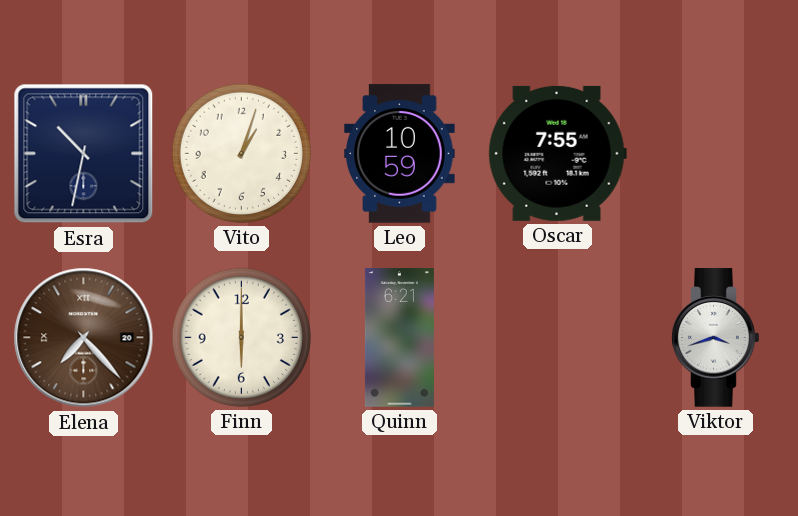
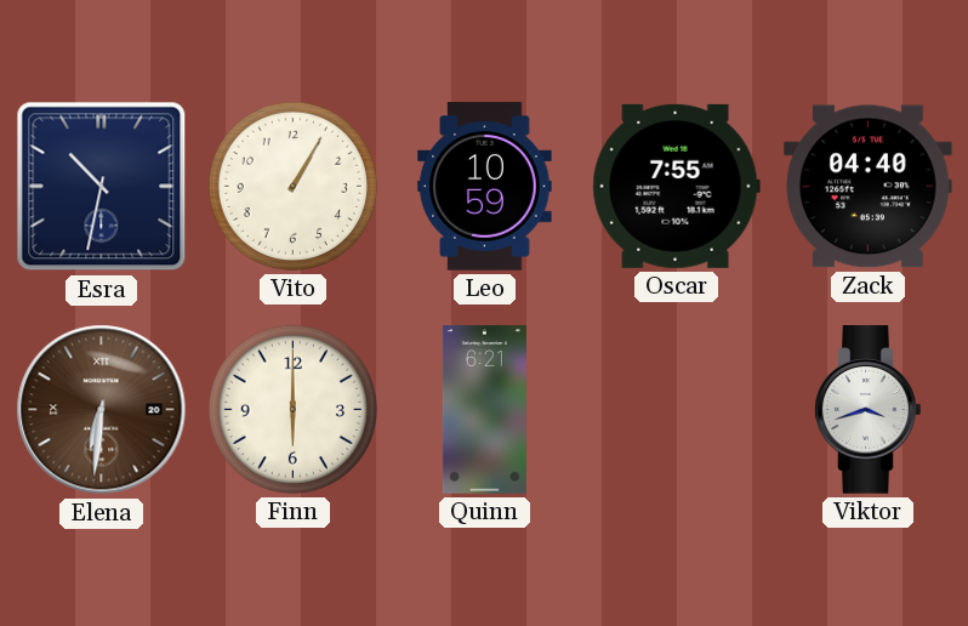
Vito: 1:03 -> 1:05
Zack: none -> 04:40
Elena: 7:23 -> 6:31
